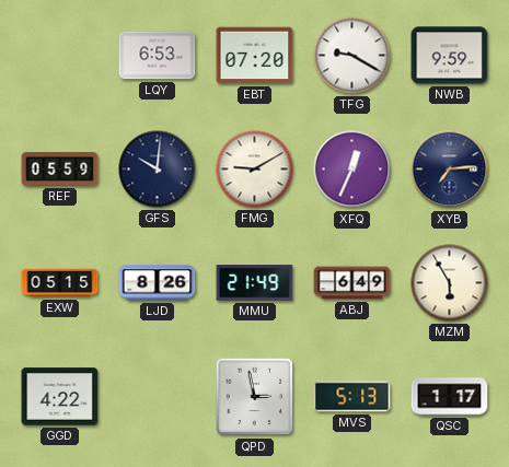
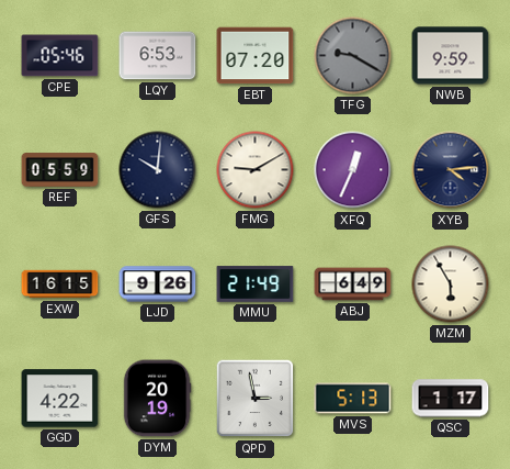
CPE: none -> 05:46
TFG dial: white -> grey
XYB: 7:14 -> 4:14
EXW: 05:15 -> 16:15
LJD: 8:26 -> 9:26
DYM: none -> 20:19
